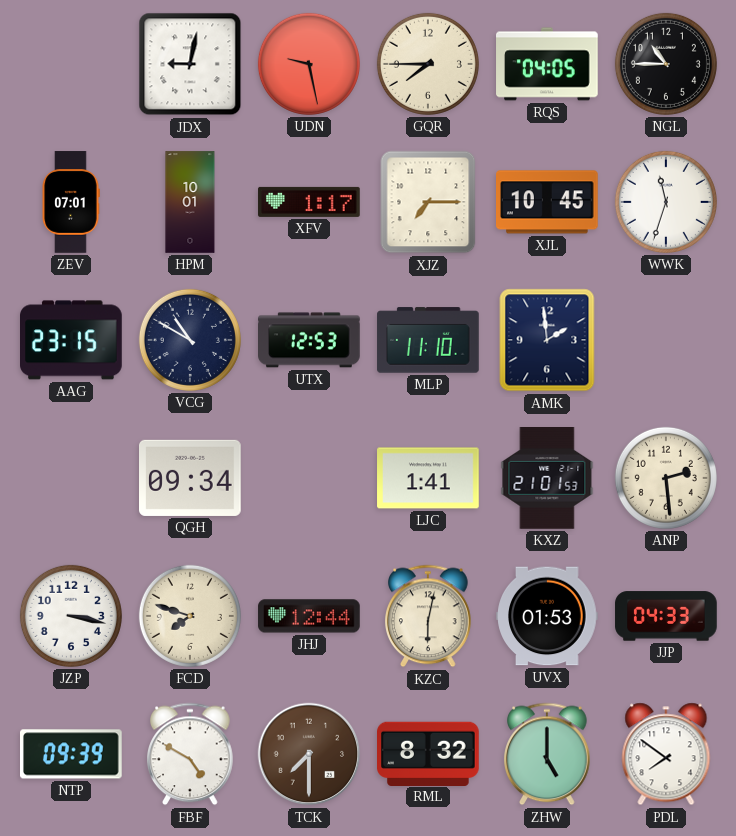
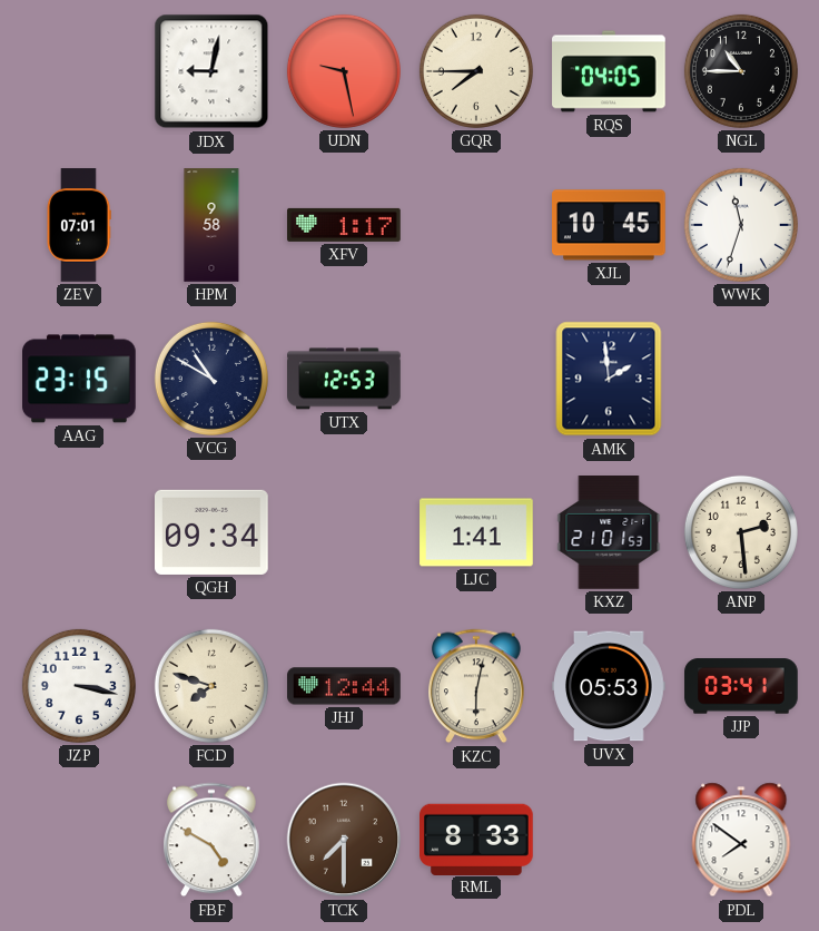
HPM: 10:01 -> 9:58
XJZ: 7:15 -> none
MLP: 11:10 -> none
UVX: 01:53 -> 05:53
JJP: 04:33 -> 03:41
NTP: 09:39 -> none
RML: 8:32 -> 8:33
ZHW: 5:00 -> none
